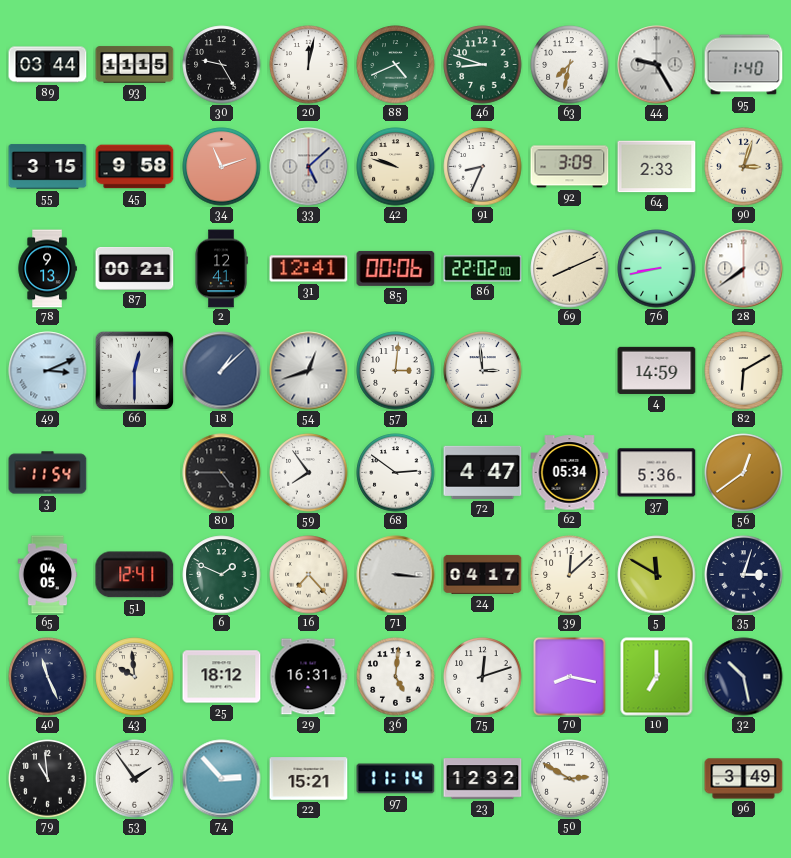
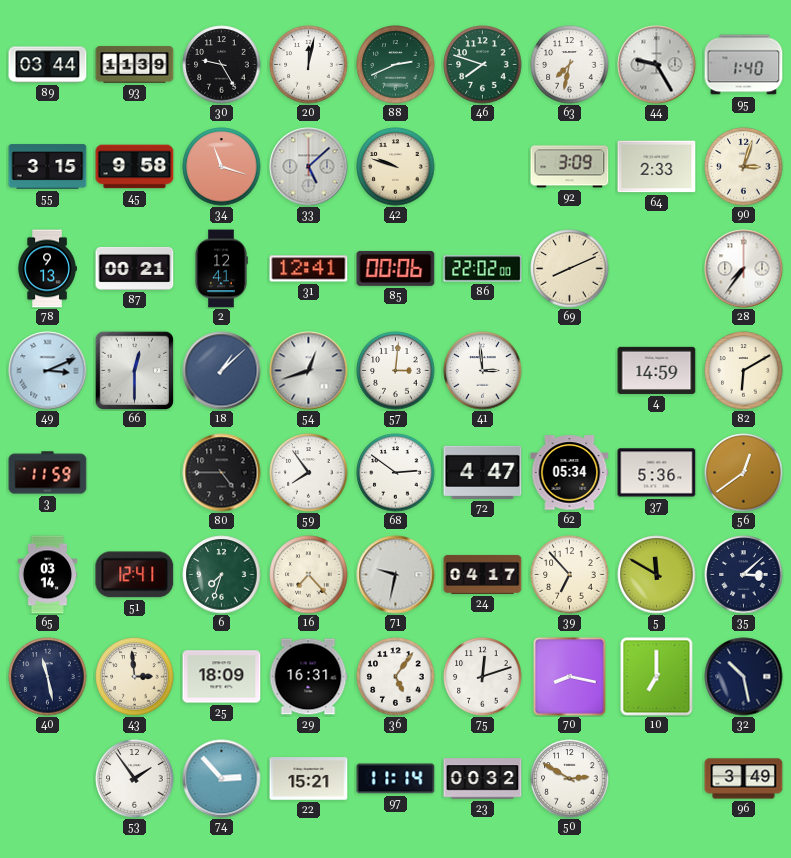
93: 11:15 -> 11:39
88: 4:41 -> 2:41
46: 8:48 -> 7:48
34: 11:12 -> 11:18
91: 8:34 -> none
76: 8:43 -> none
28: 7:39 -> 7:36
3: 11:54 -> 11:59
65: 04:05 -> 03:14
6: 1:49 -> 7:33
71: 3:16 -> 9:32
39: 12:08 -> 6:53
35: 3:03 -> 3:08
40: 11:26 -> 11:28
43: 9:59 -> 2:59
25: 18:12 -> 18:09
36: 5:01 -> 5:06
79: 10:59 -> none
23: 12:32 -> 00:32
